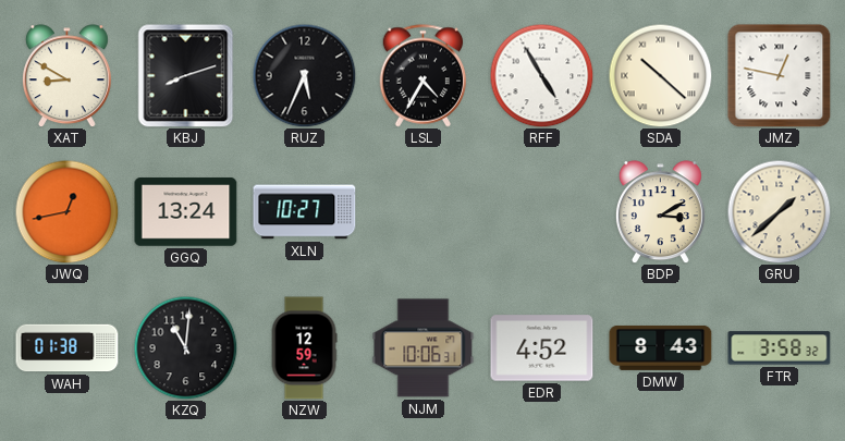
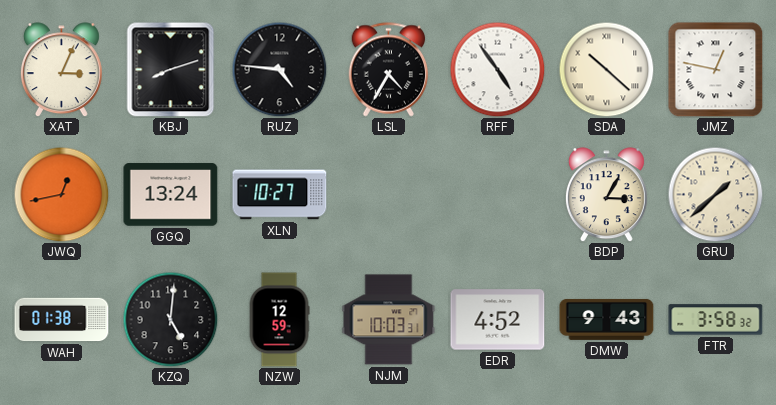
XAT: 8:50 -> 3:04
RUZ: 5:34 -> 4:46
RFF: 4:55 -> 4:54
BDP: 3:10 -> 3:05
KZQ: 11:01 -> 5:01
NJM: 10:06 -> 10:03
DMW: 8:43 -> 9:43
